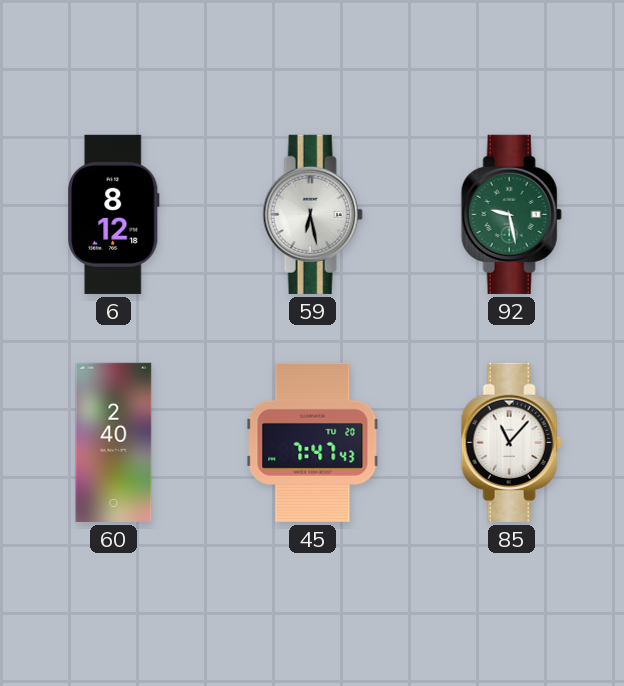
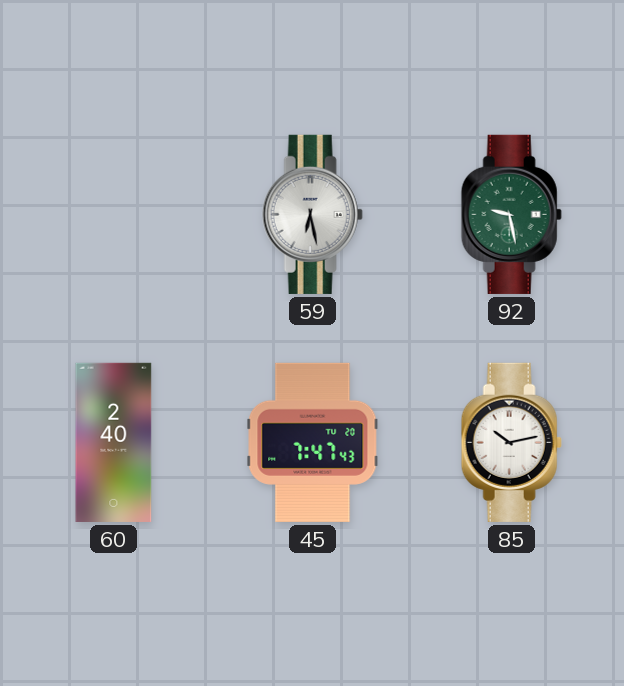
6: 8:12 -> none
85: 11:07 -> 10:13
